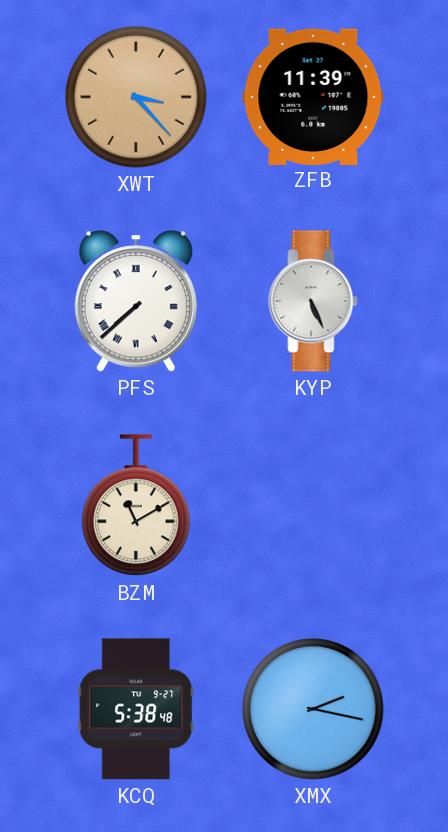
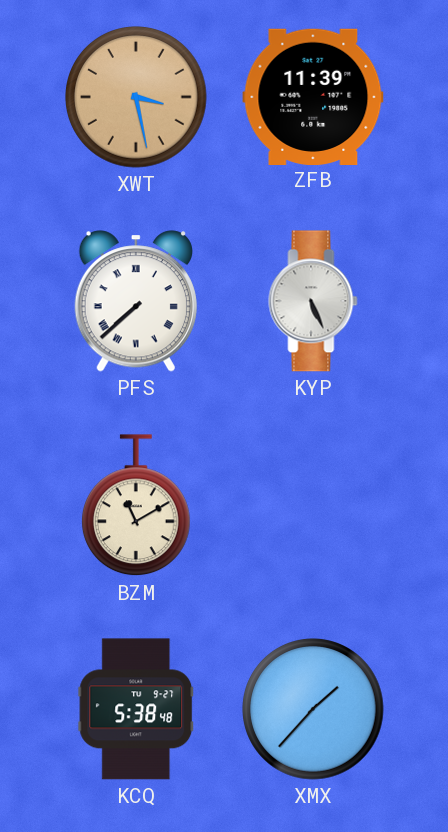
XWT: 3:23 -> 3:28
XMX: 2:17 -> 1:37
